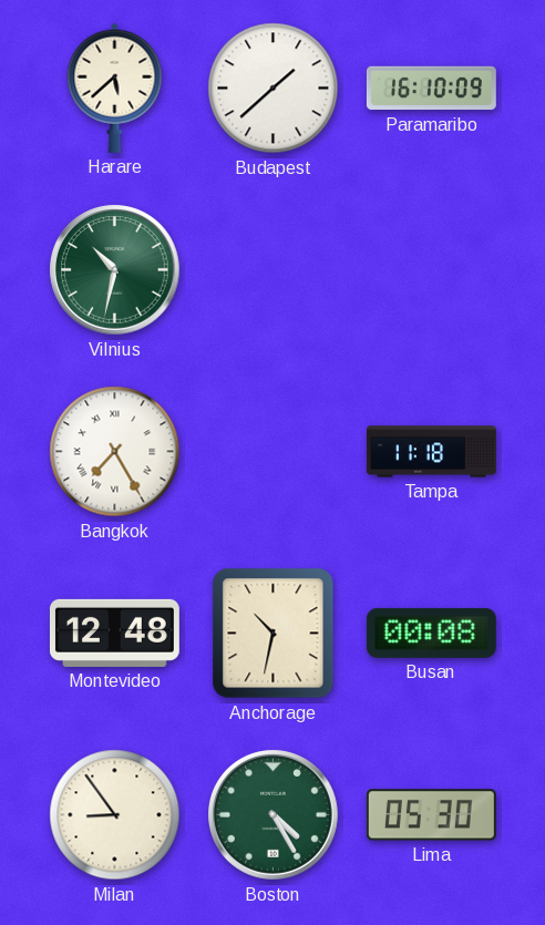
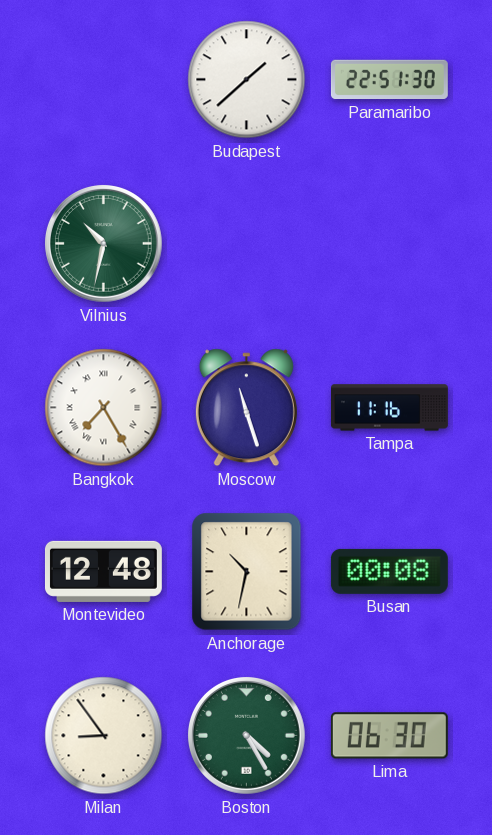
Harare: 5:38 -> none
Paramaribo: 16:10 -> 22:51
Moscow: none -> 11:27
Tampa: 11:18 -> 11:16
Lima: 05:30 -> 06:30
